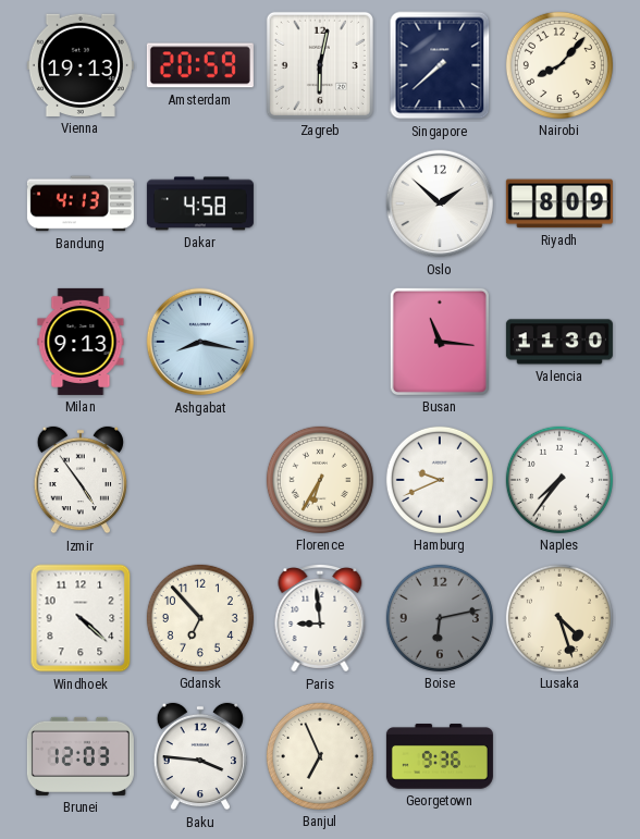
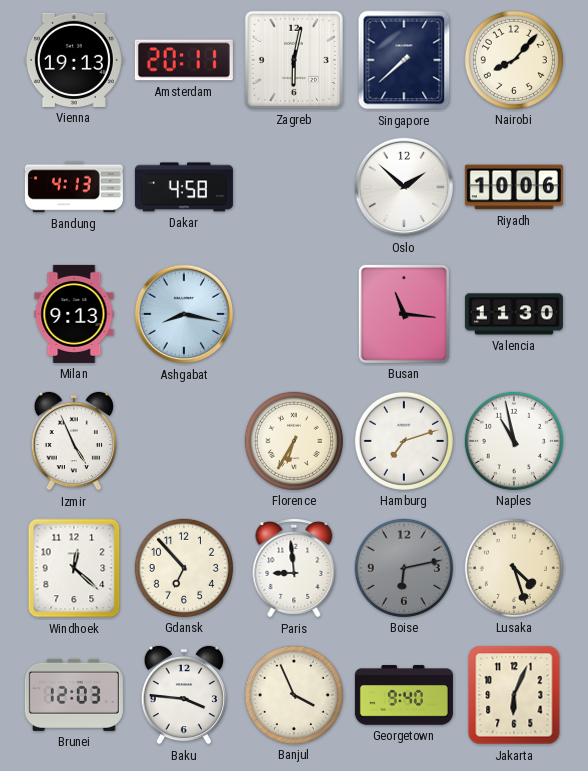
Amsterdam: 20:59 -> 20:11
Riyadh: 8:09 -> 10:06
Izmir: 4:54 -> 4:56
Hamburg: 9:41 -> 7:12
Naples: 7:36 -> 10:58
Windhoek: 4:22 -> 12:22
Banjul: 6:56 -> 3:56
Georgetown: 9:36 -> 9:40
Jakarta: none -> 6:04
